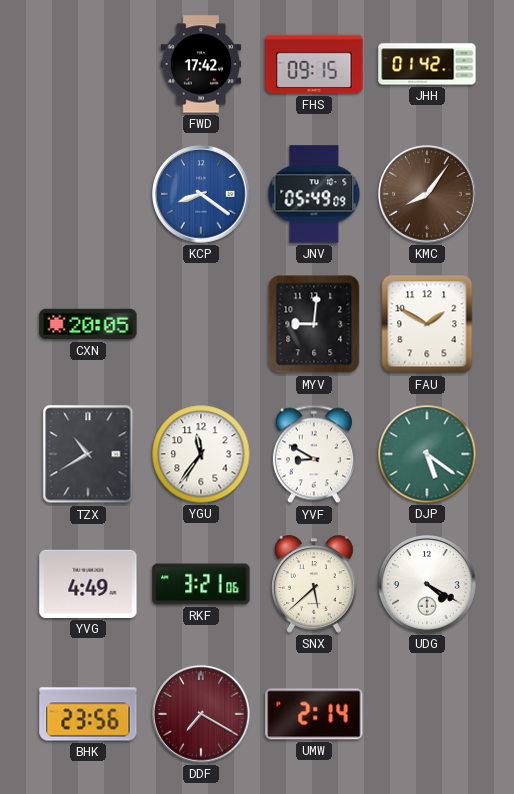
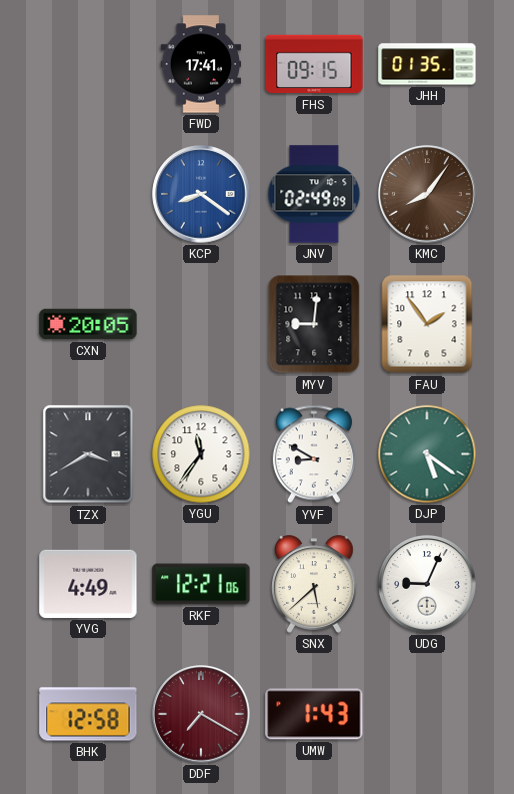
FWD: 17:42 -> 17:41
JHH: 01:42 -> 01:35
JNV: 05:49 -> 02:49
FAU: 1:50 -> 1:54
TZX: 10:40 -> 3:40
RKF: 3:21 -> 12:21
UDG: 4:20 -> 9:04
BHK: 23:56 -> 12:58
UMW: 2:14 -> 1:43
